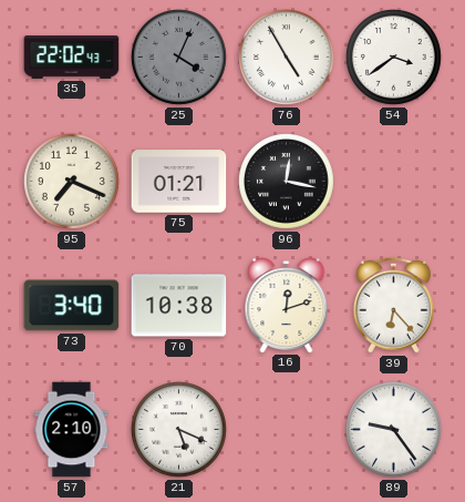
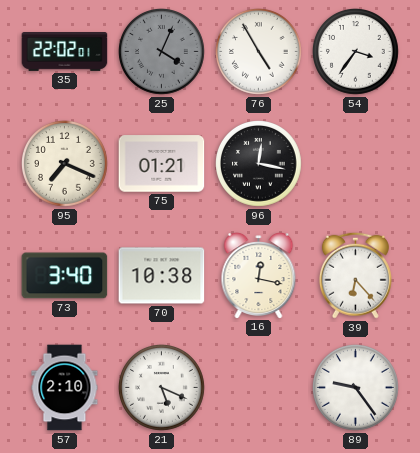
35: 22:02:43 -> 22:02:01
54: 3:39 -> 3:36
16: 12:12 -> 12:17
